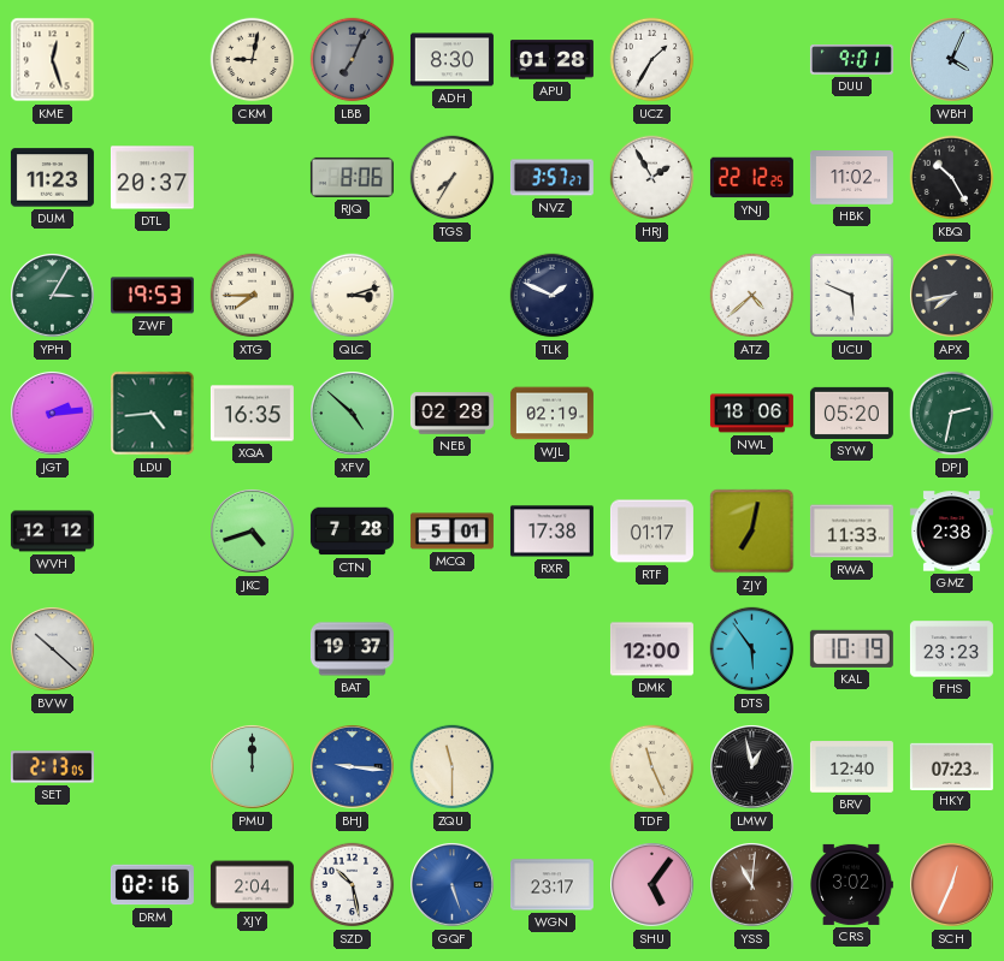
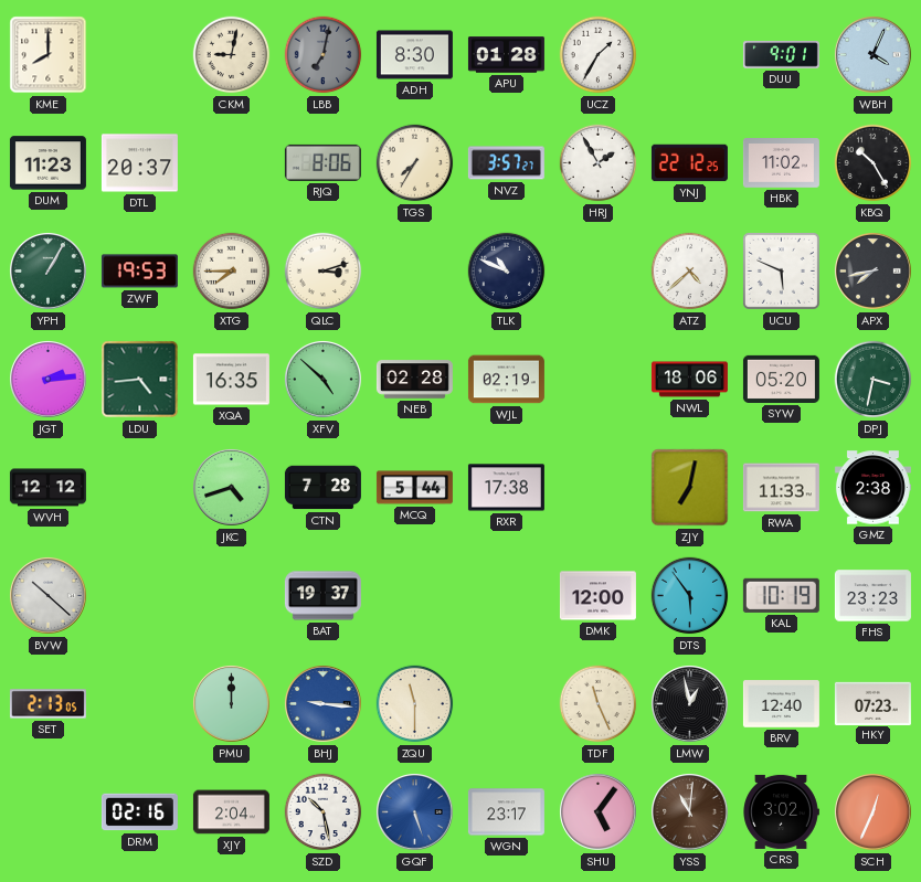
KME: 12:27 -> 8:00
LBB: 7:04 -> 7:02
YPH: 3:05 -> 1:05
TLK: 1:49 -> 10:49
DPJ: 2:32 -> 3:32
MCQ: 5:01 -> 5:44
RTF: 01:17 -> none
